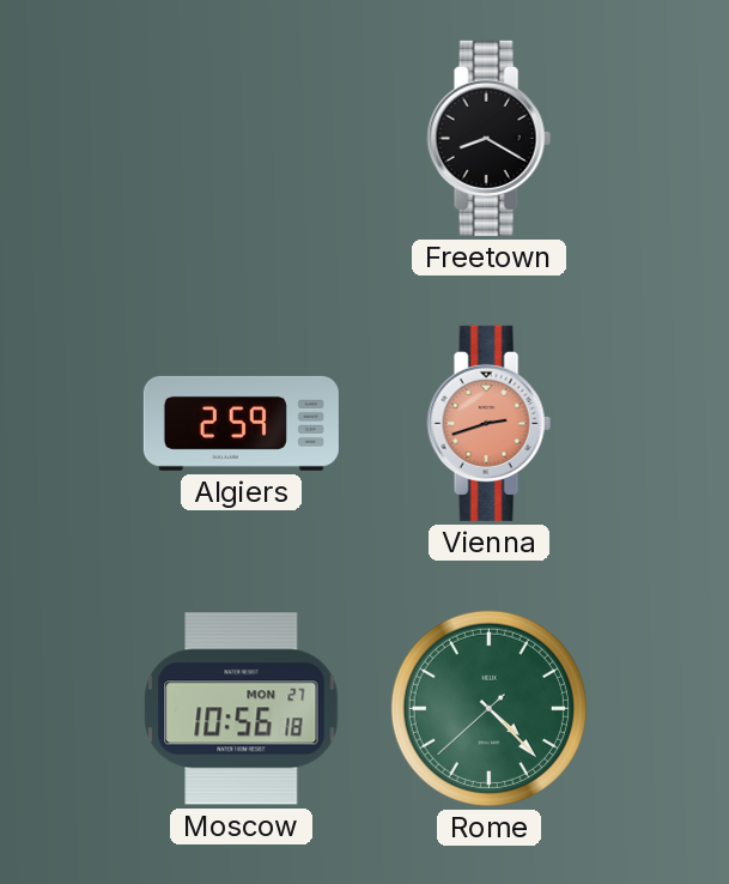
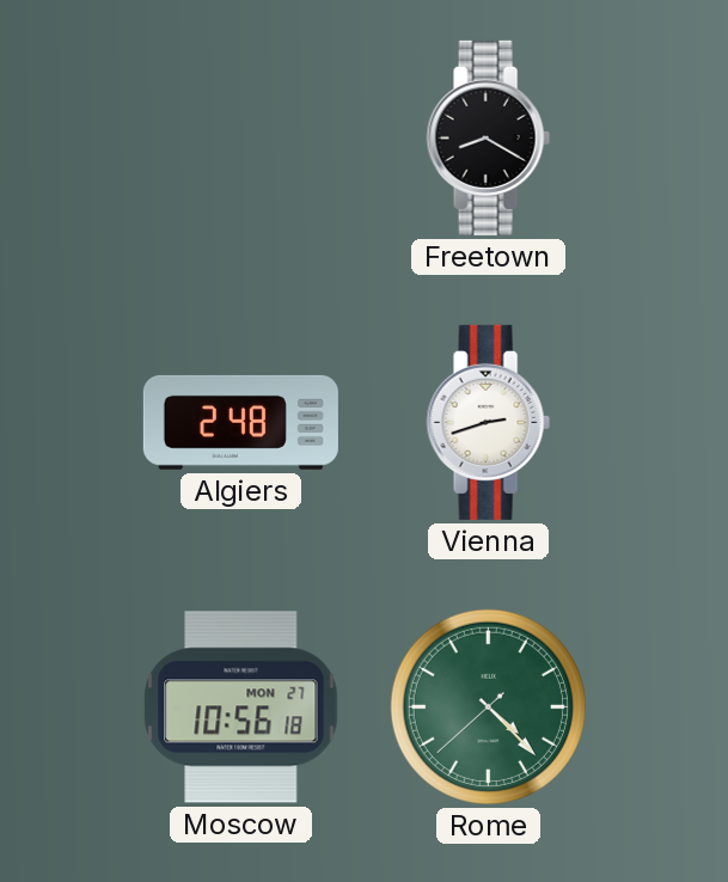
Algiers: 2:59 -> 2:48
Vienna dial: salmon -> white
